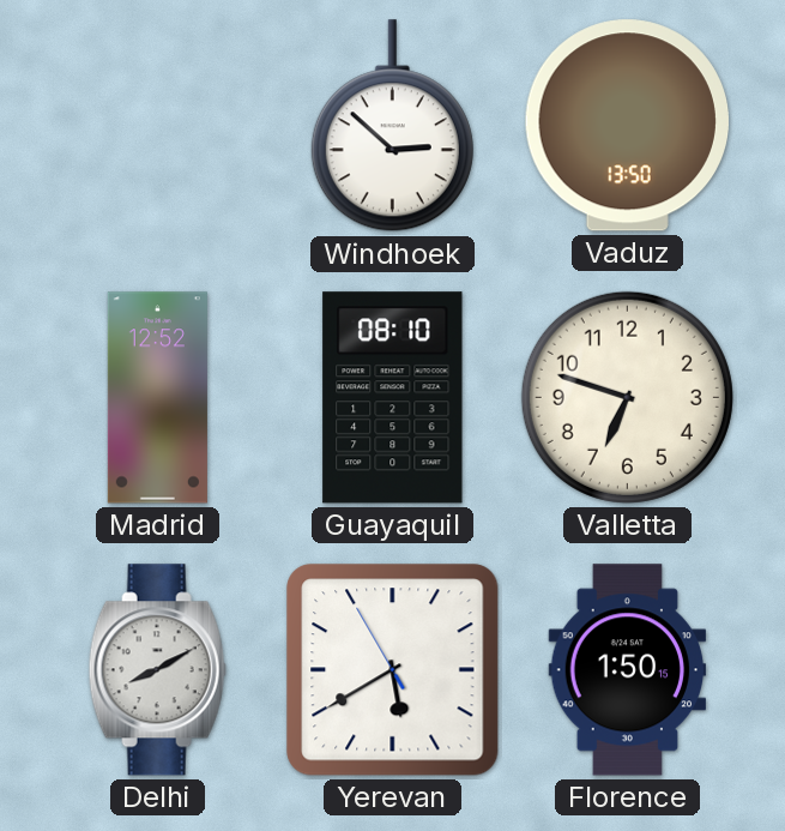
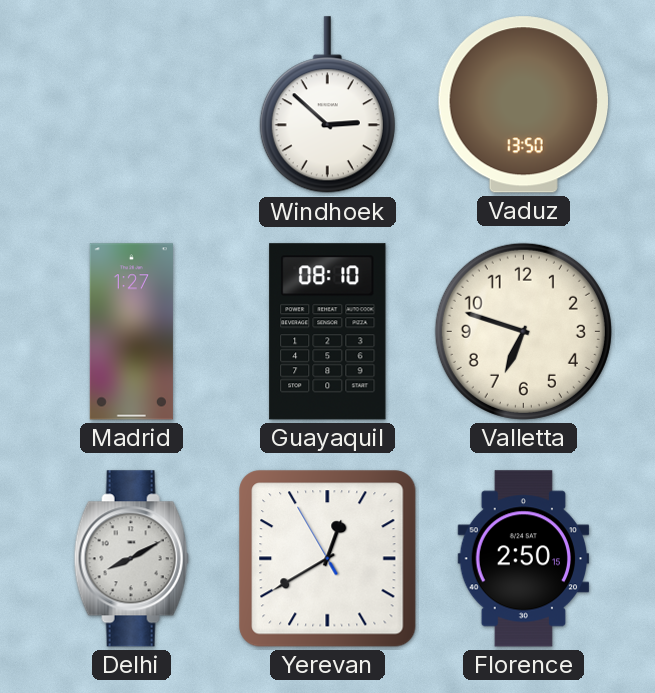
Madrid: 12:52 -> 1:27
Yerevan: 5:39 -> 12:39
Florence: 1:50 -> 2:50
